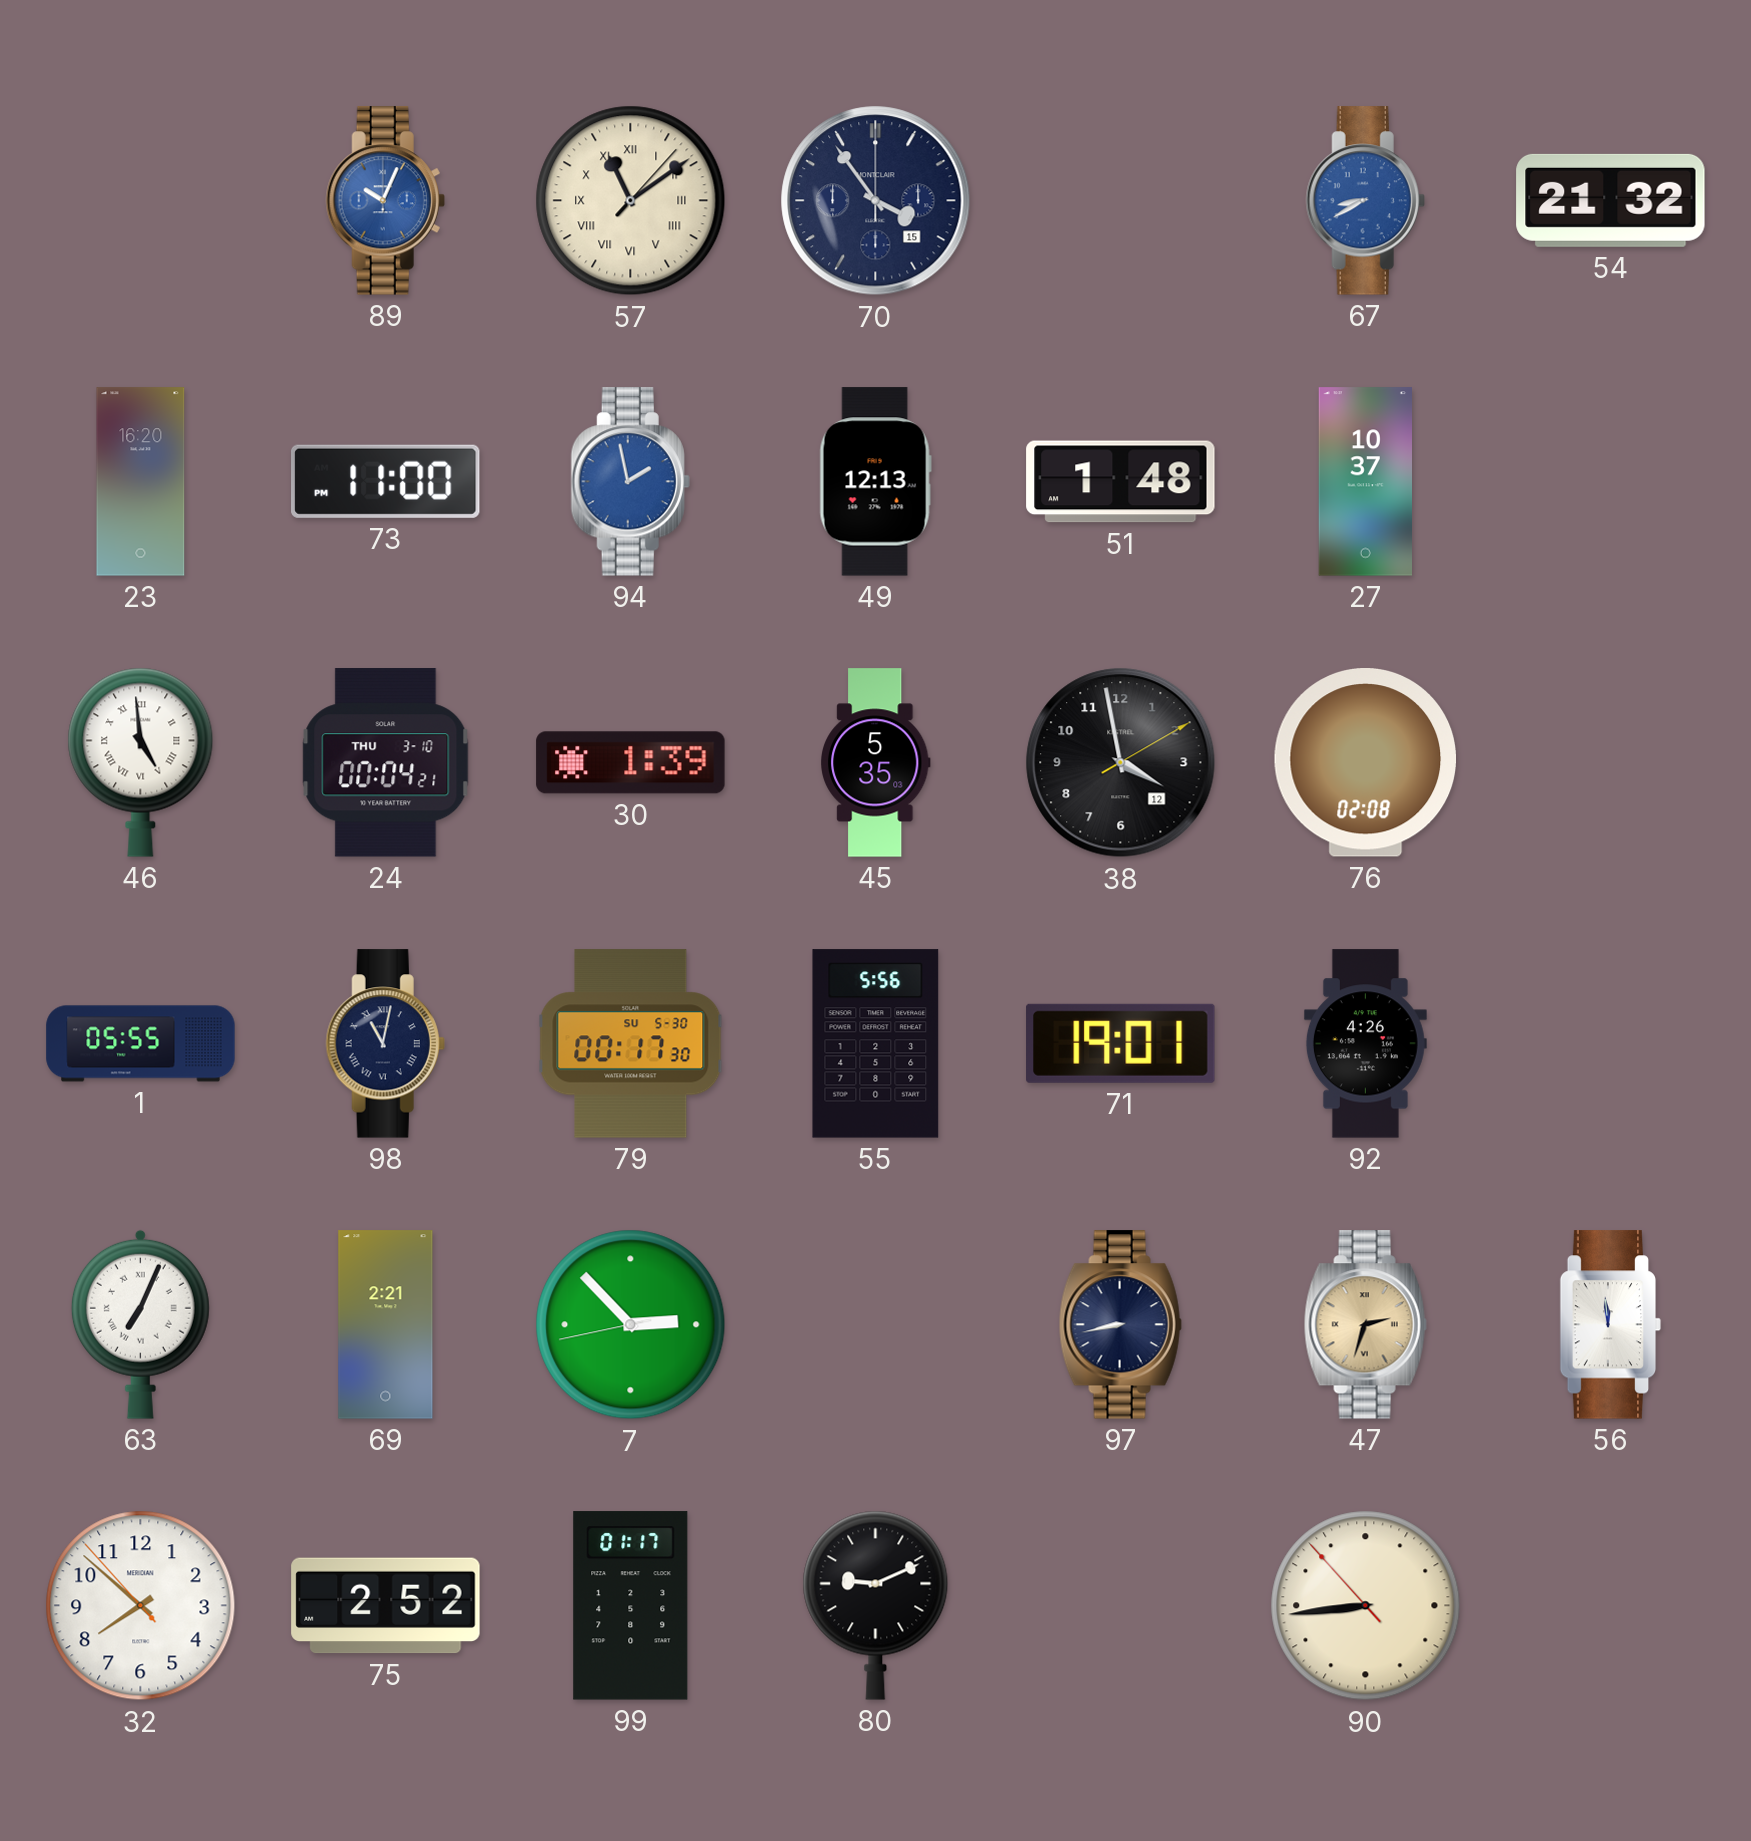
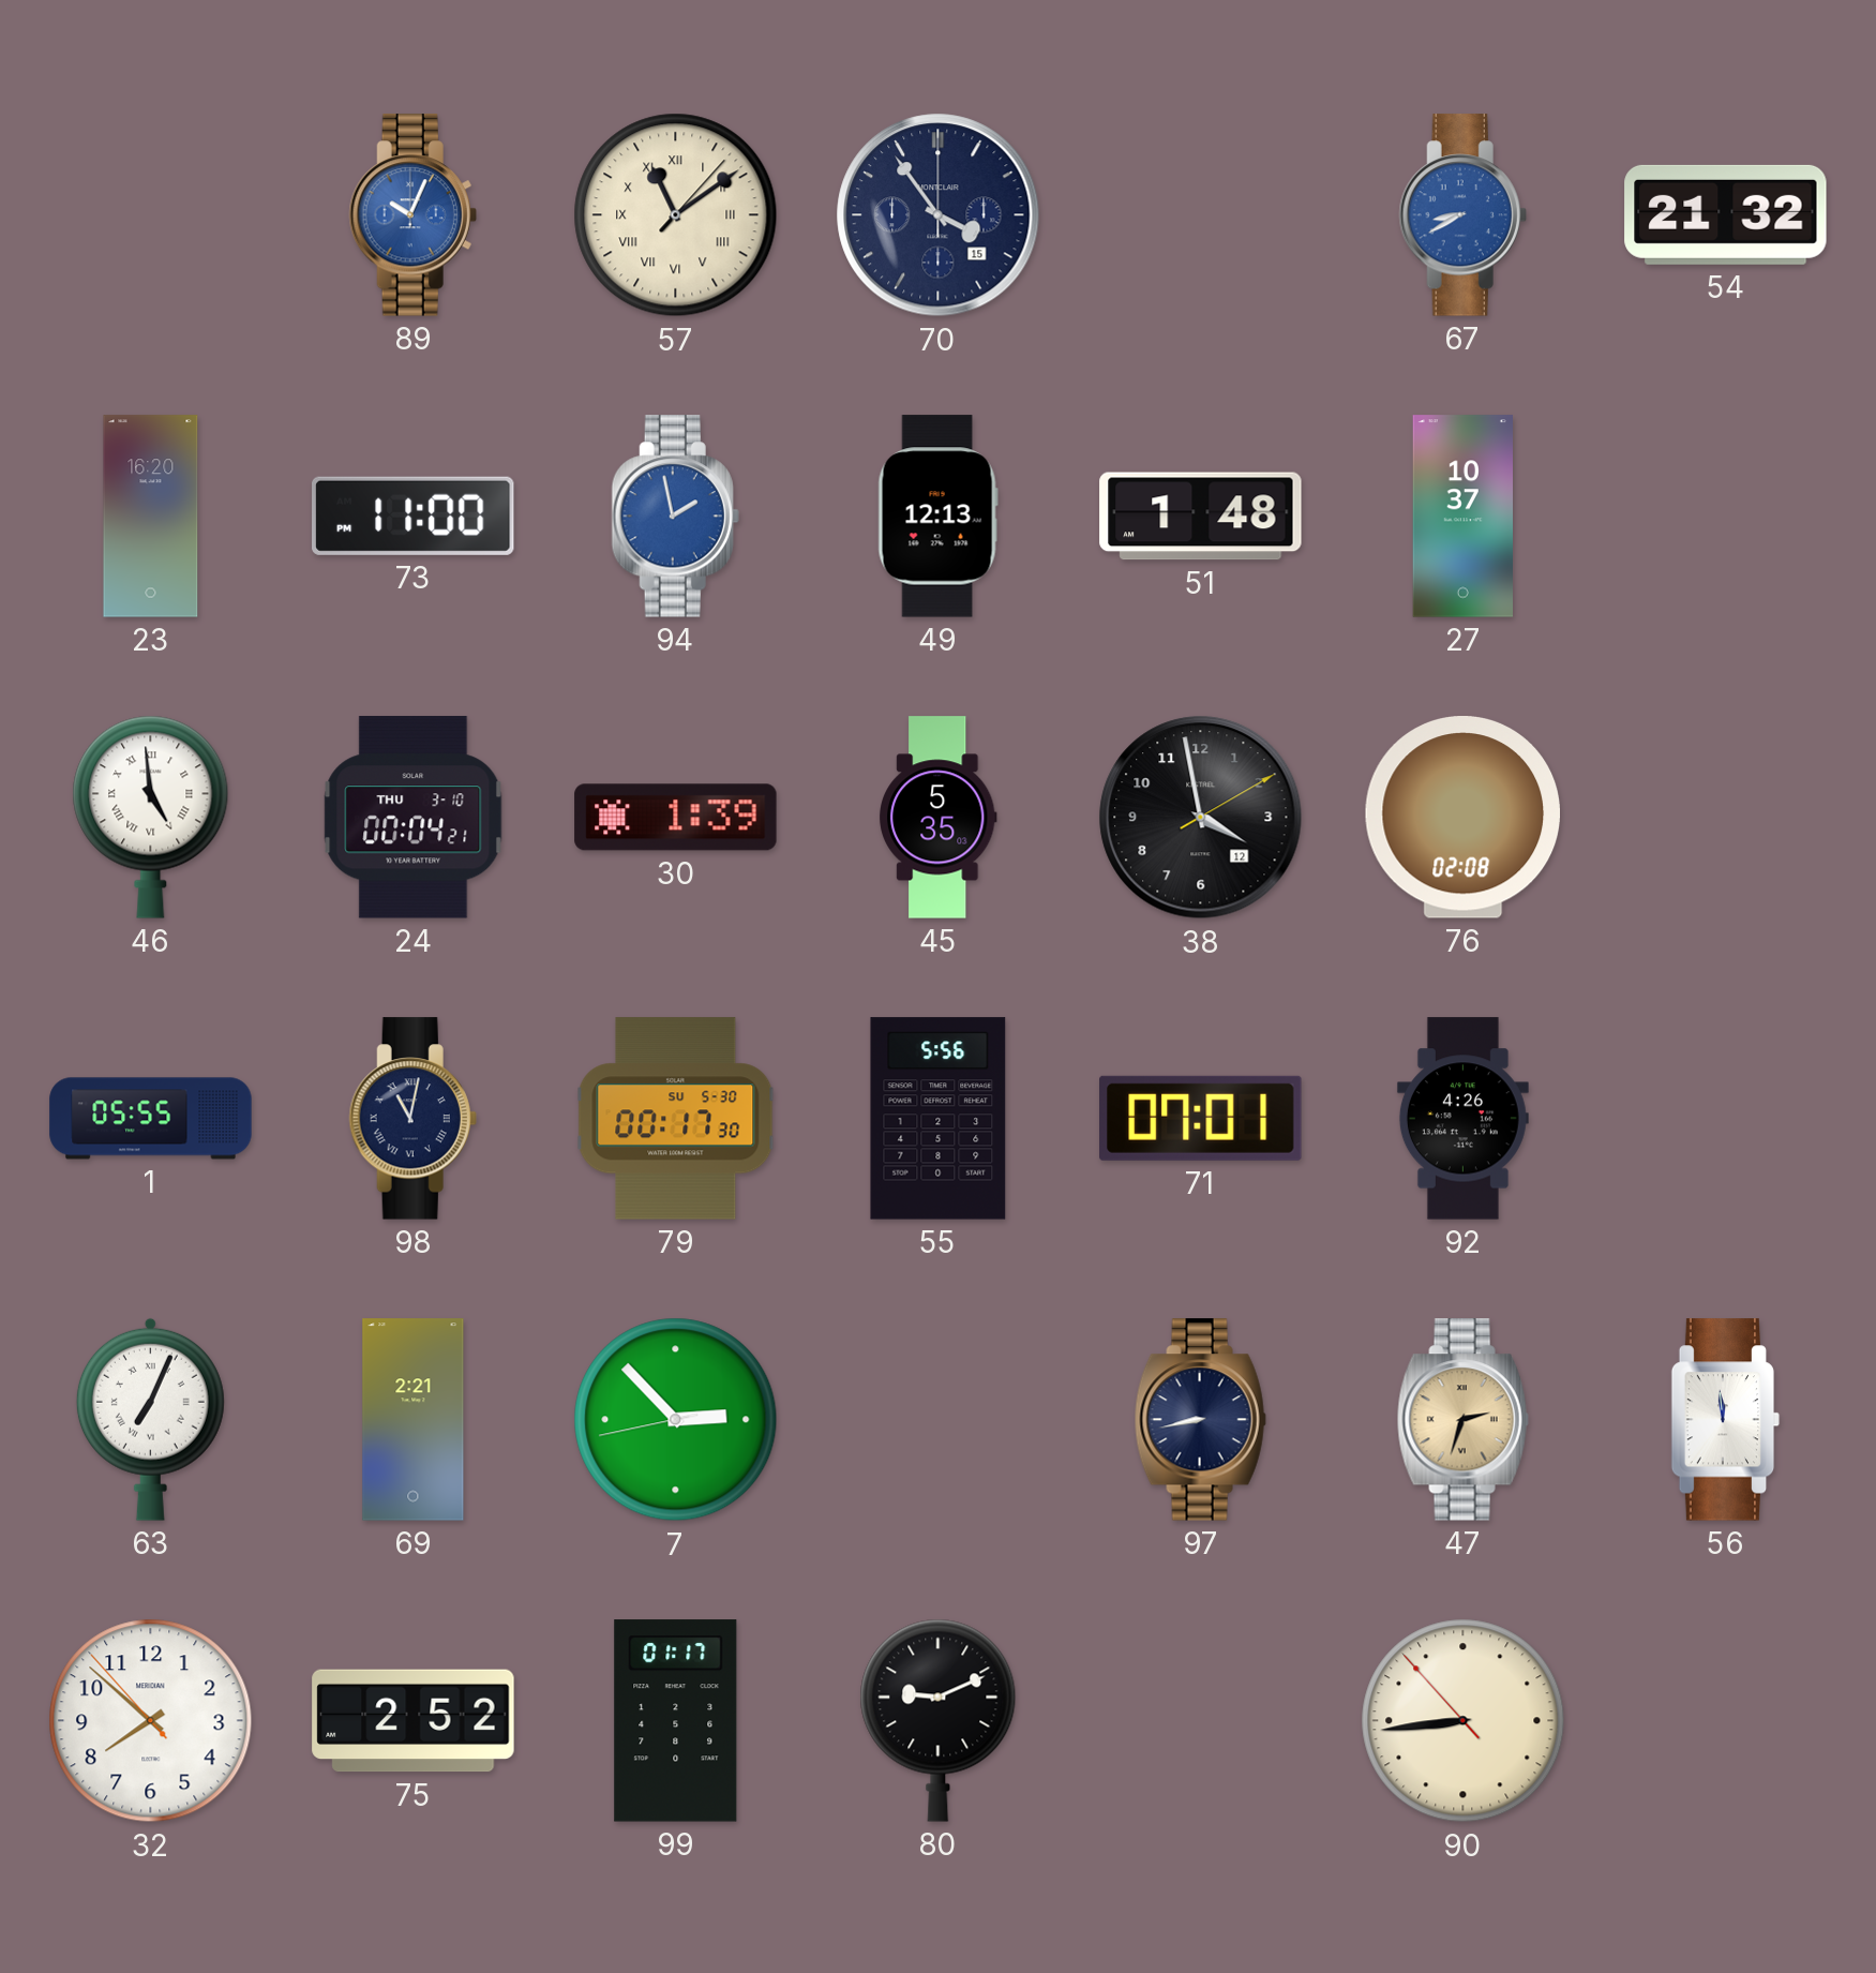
71: 19:01 -> 07:01
